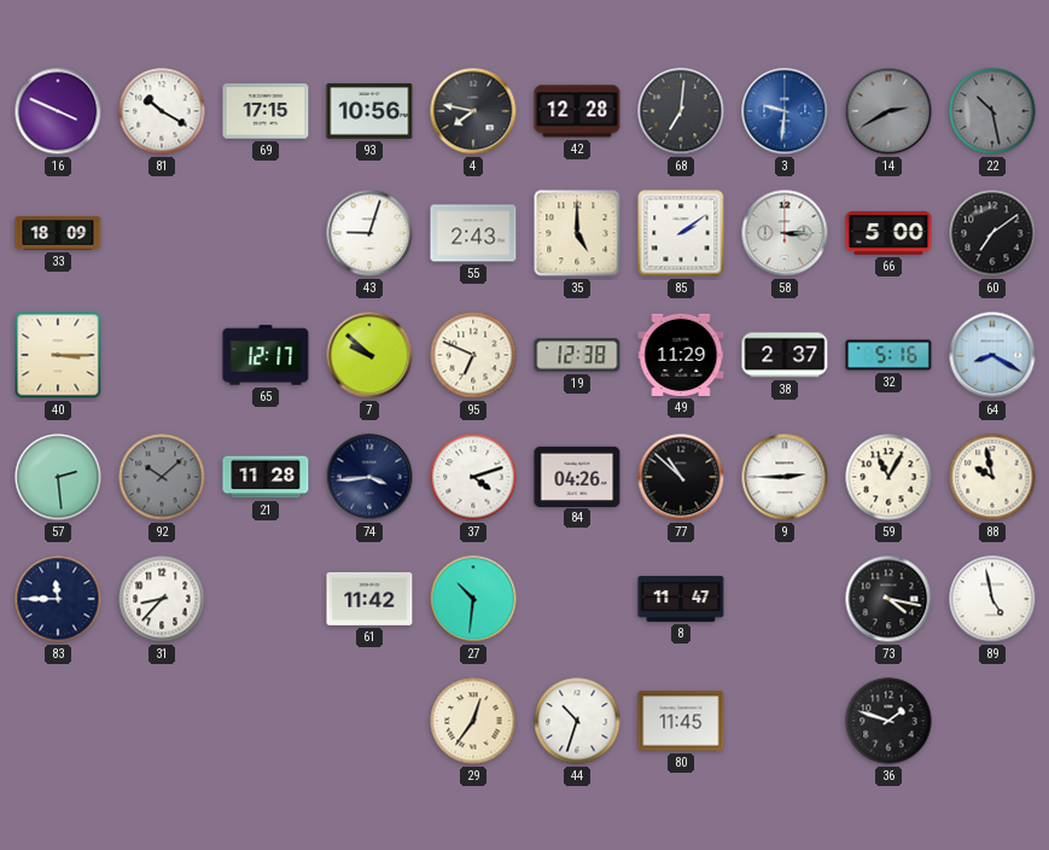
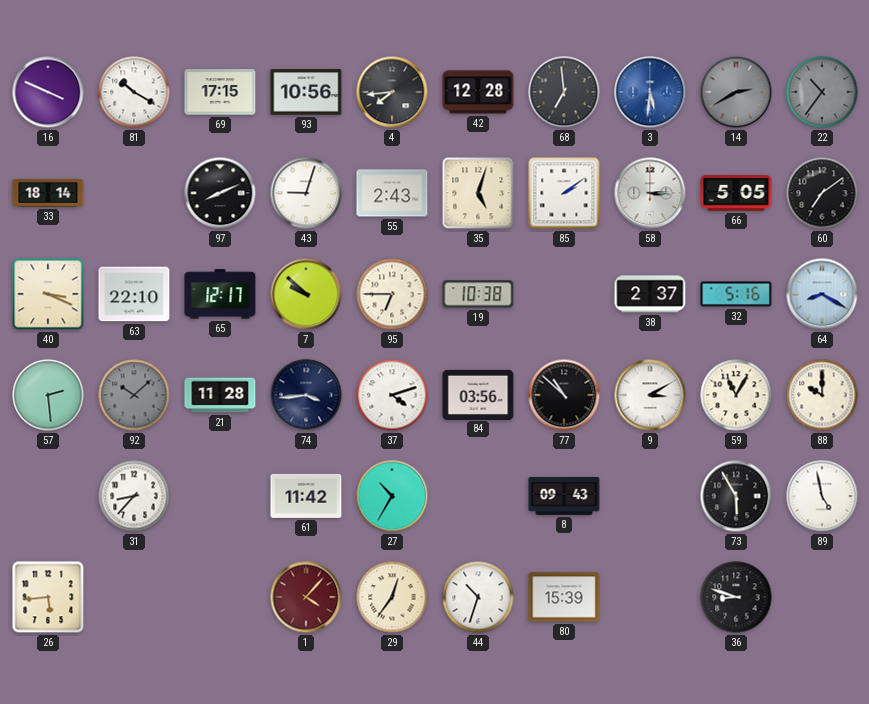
4: 7:47 -> 7:44
68: 7:01 -> 6:59
3: 9:31 -> 5:31
22: 10:28 -> 10:36
33: 18:09 -> 18:14
97: none -> 8:11
35: 5:00 -> 5:03
66: 5:00 -> 5:05
40: 3:15 -> 3:19
63: none -> 22:10
95: 6:49 -> 6:45
19: 12:38 -> 10:38
49: 11:29 -> none
84: 04:26 -> 03:56
9: 2:45 -> 3:10
88: 9:58 -> 10:00
83: 11:45 -> none
27: 10:31 -> 10:35
8: 11:47 -> 09:43
73: 4:17 -> 5:55
26: none -> 5:44
1: none -> 4:07
80: 11:45 -> 15:39
36: 1:48 -> 8:48
